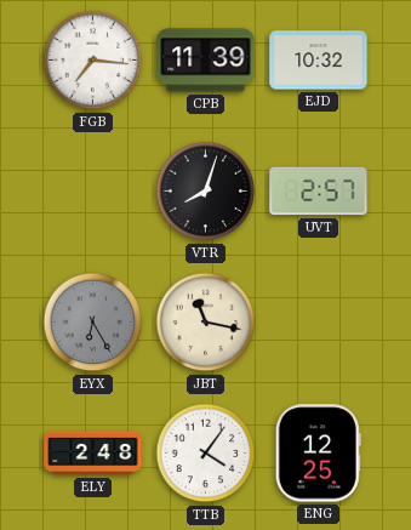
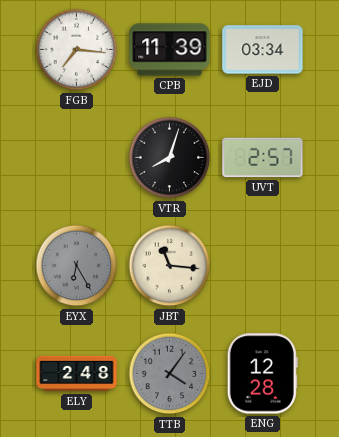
EJD: 10:32 -> 03:34
JBT: 11:17 -> 11:16
TTB dial: white -> grey
ENG: 12:25 -> 12:28
